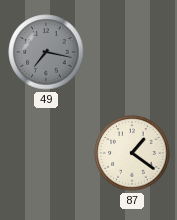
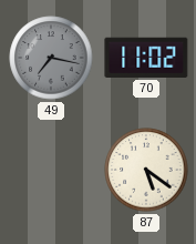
70: none -> 11:02
87: 1:21 -> 5:21
